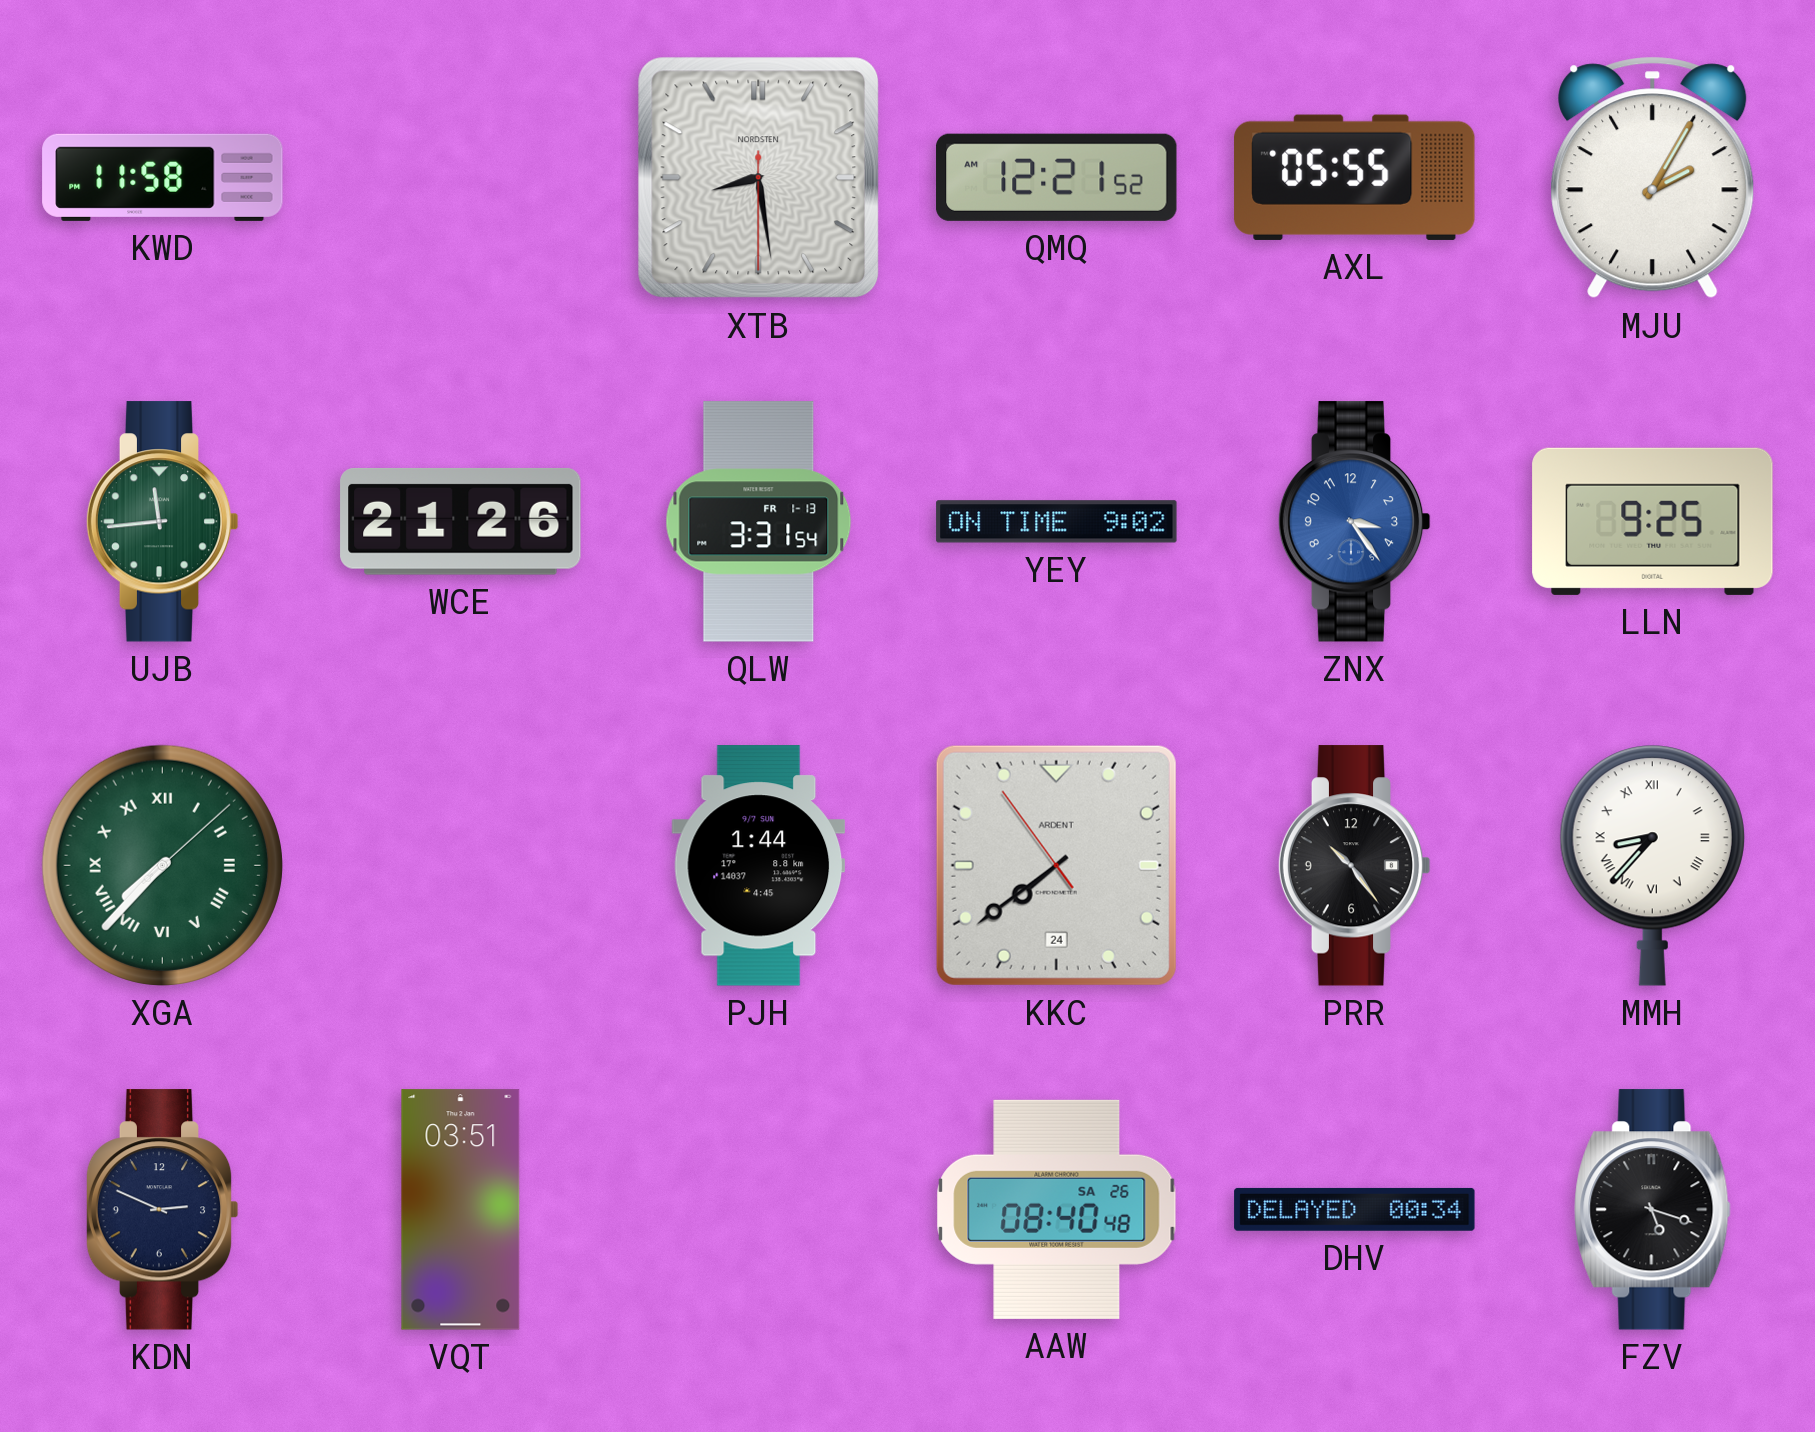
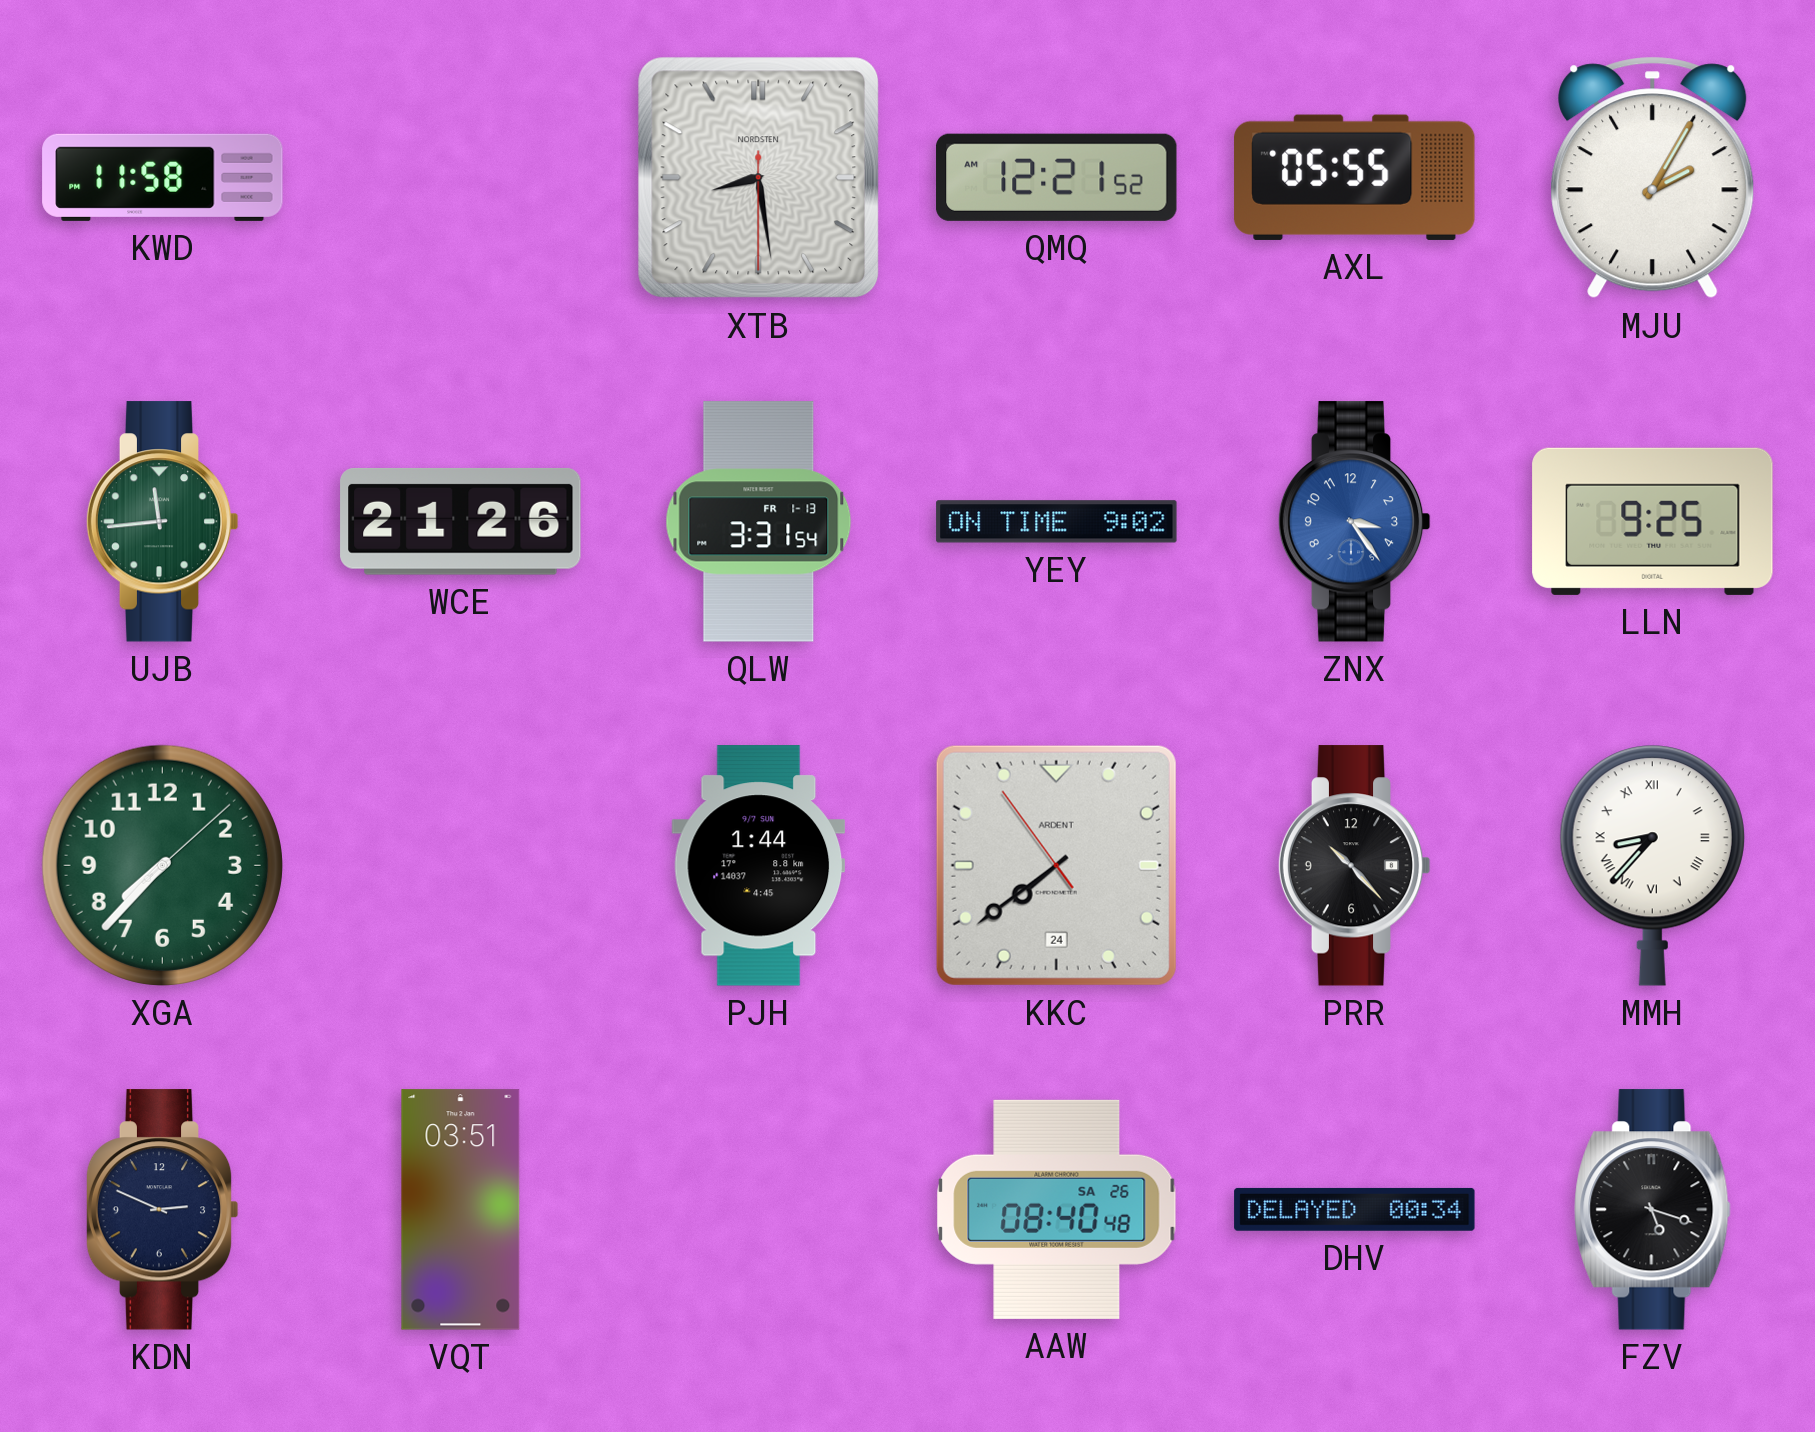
XGA numerals: Roman -> Arabic
PRR: 10:24 -> 10:23
